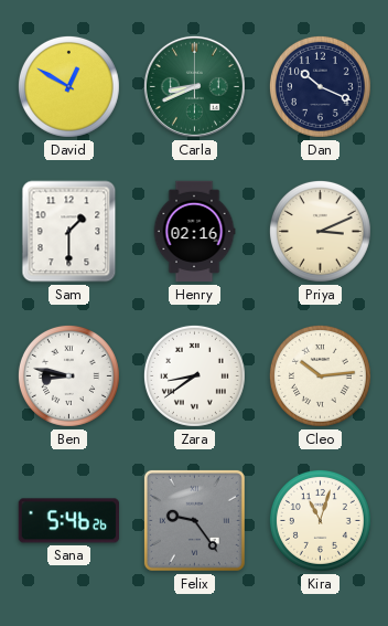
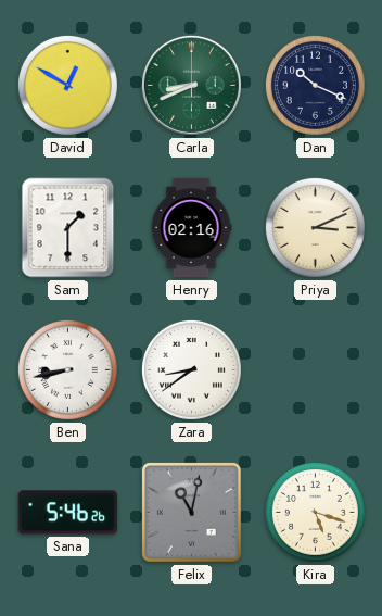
Ben: 8:47 -> 8:43
Cleo: 10:14 -> none
Felix: 9:24 -> 11:02
Kira: 11:03 -> 5:18
